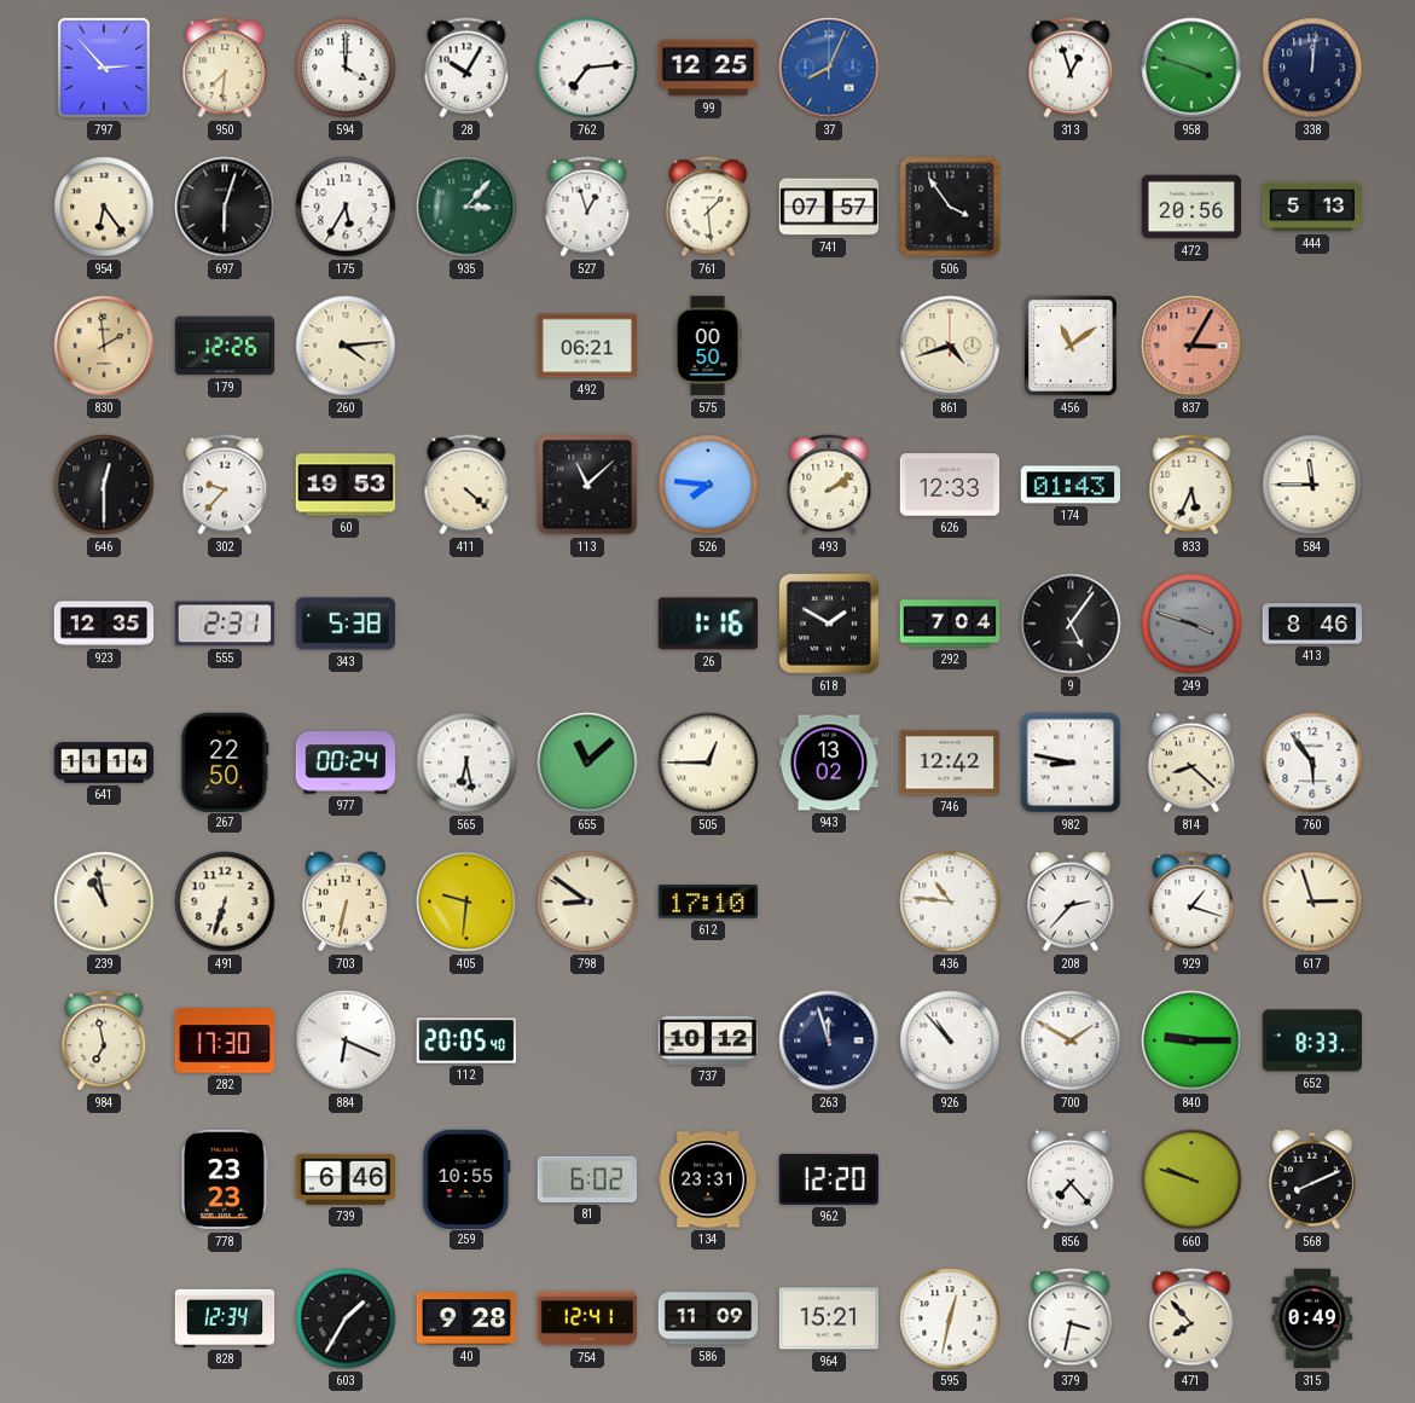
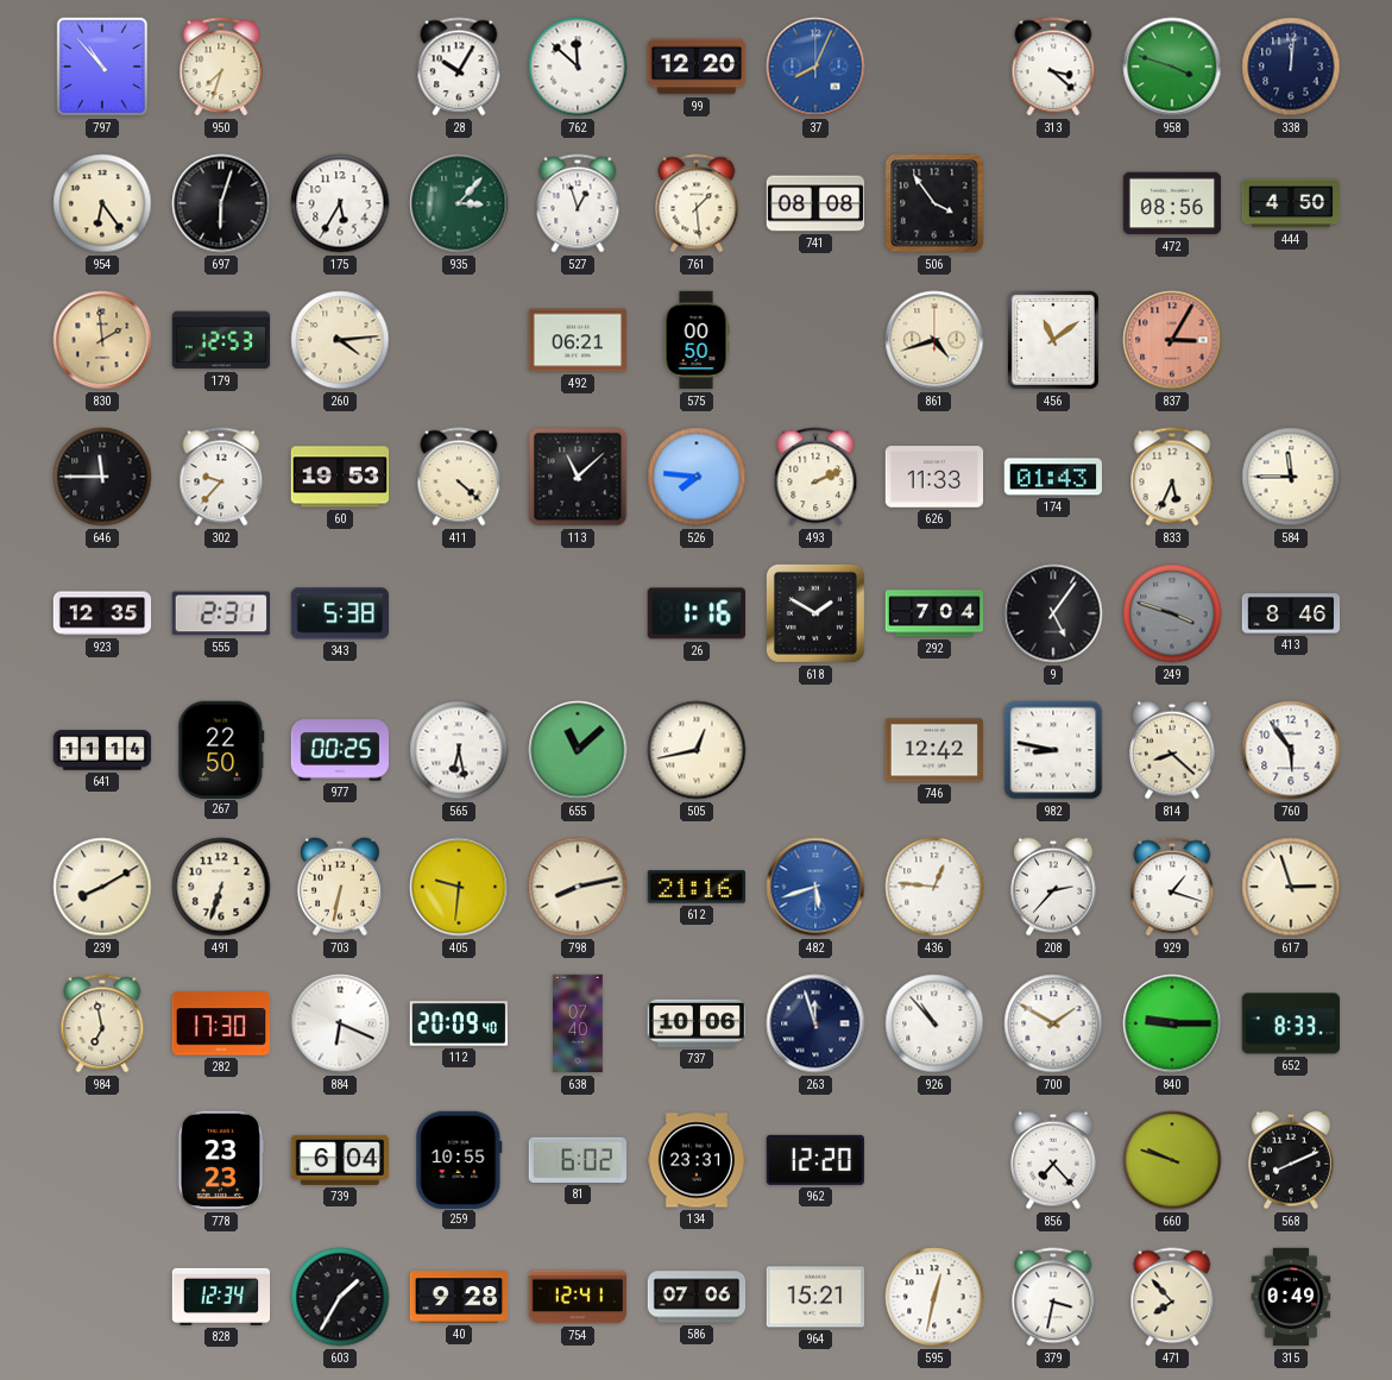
797: 2:53 -> 10:53
950: 7:31 -> 7:33
594: 4:00 -> none
762: 7:14 -> 11:52
99: 12:25 -> 12:20
313: 12:57 -> 3:22
741: 07:57 -> 08:08
472: 20:56 -> 08:56
444: 5:13 -> 4:50
179: 12:26 -> 12:53
646: 12:30 -> 11:45
493: 2:09 -> 2:11
626: 12:33 -> 11:33
977: 00:24 -> 00:25
505: 12:45 -> 12:43
943: 13:02 -> none
239: 10:58 -> 8:10
798: 8:51 -> 8:13
612: 17:10 -> 21:16
482: none -> 5:42
436: 10:46 -> 12:46
112: 20:05 -> 20:09
638: none -> 07:40
737: 10:12 -> 10:06
739: 6:46 -> 6:04
586: 11:09 -> 07:06
